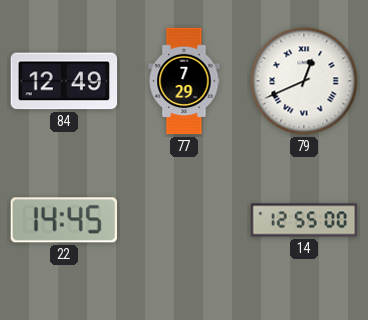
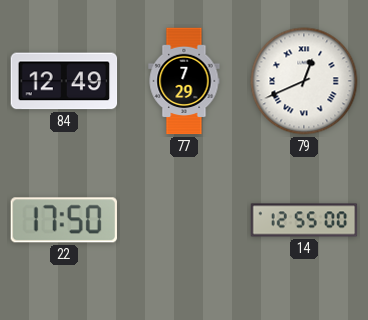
22: 14:45 -> 17:50
